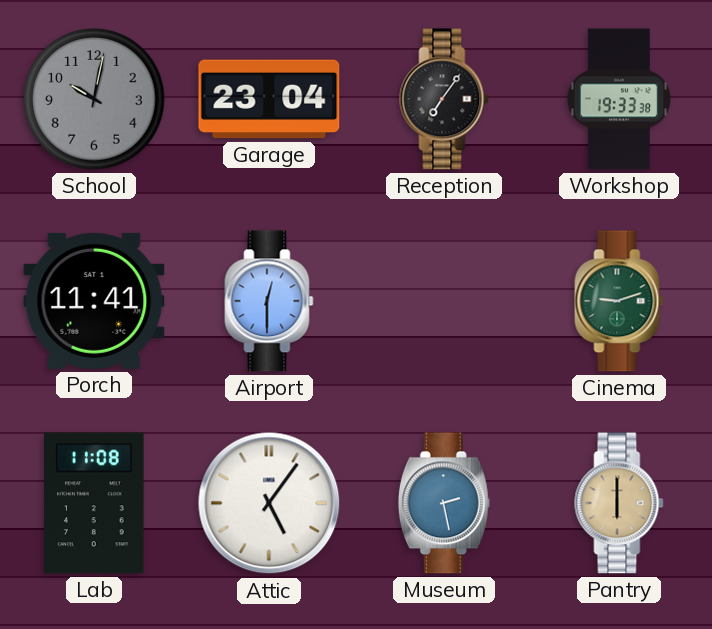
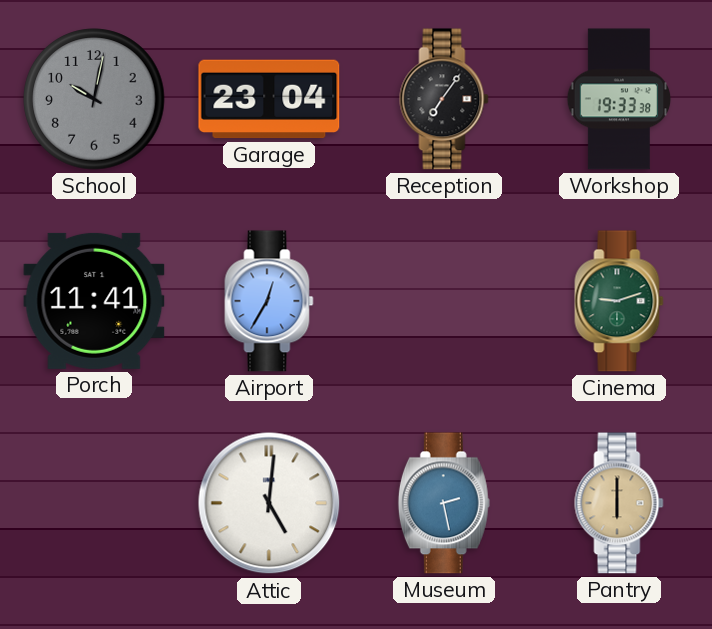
Airport: 12:30 -> 12:35
Lab: 11:08 -> none
Attic: 5:06 -> 5:01
